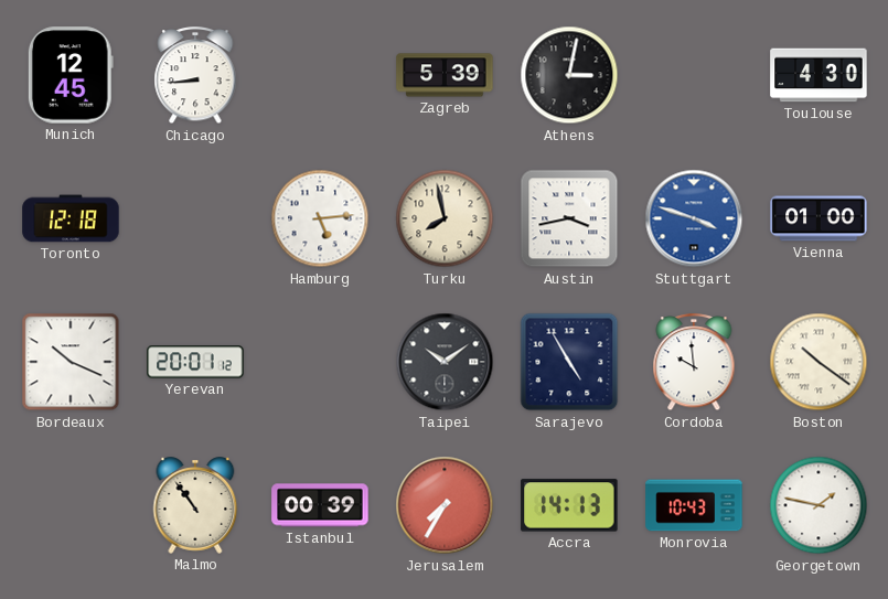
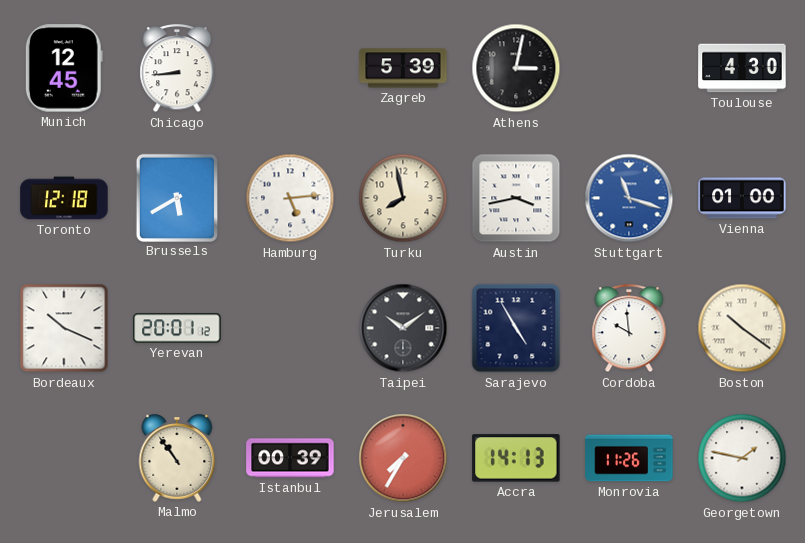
Brussels: none -> 5:40
Stuttgart: 3:48 -> 11:18
Monrovia: 10:43 -> 11:26
